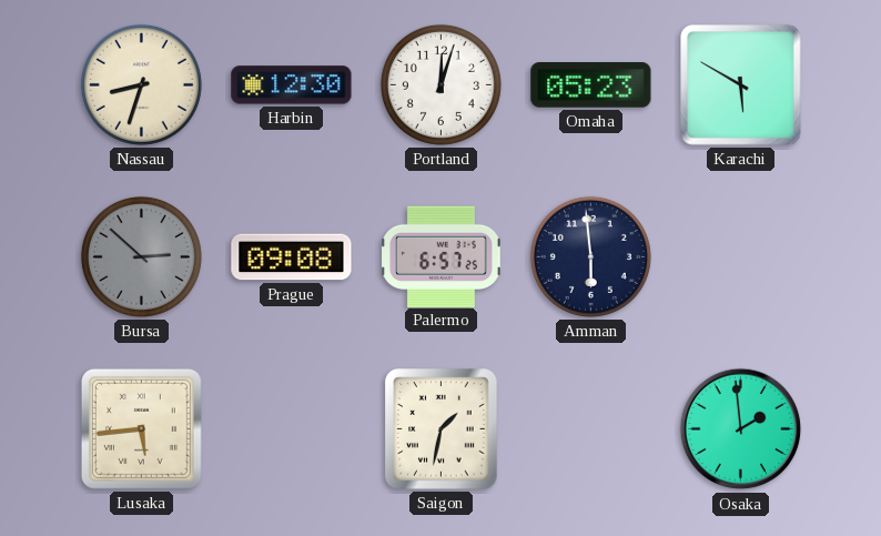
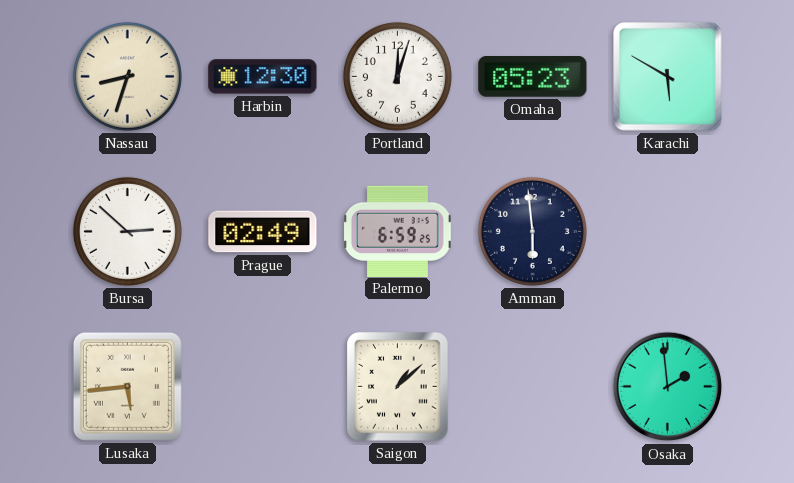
Bursa dial: grey -> white
Prague: 09:08 -> 02:49
Palermo: 6:57 -> 6:59
Saigon: 1:32 -> 1:08
